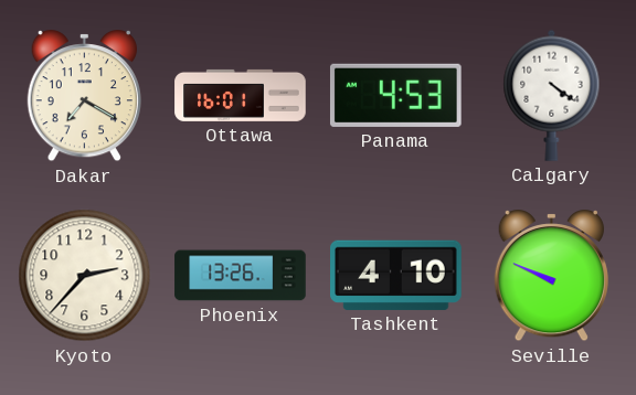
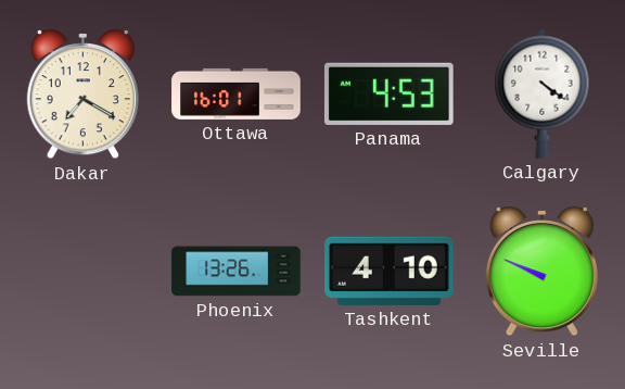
Kyoto: 2:37 -> none
